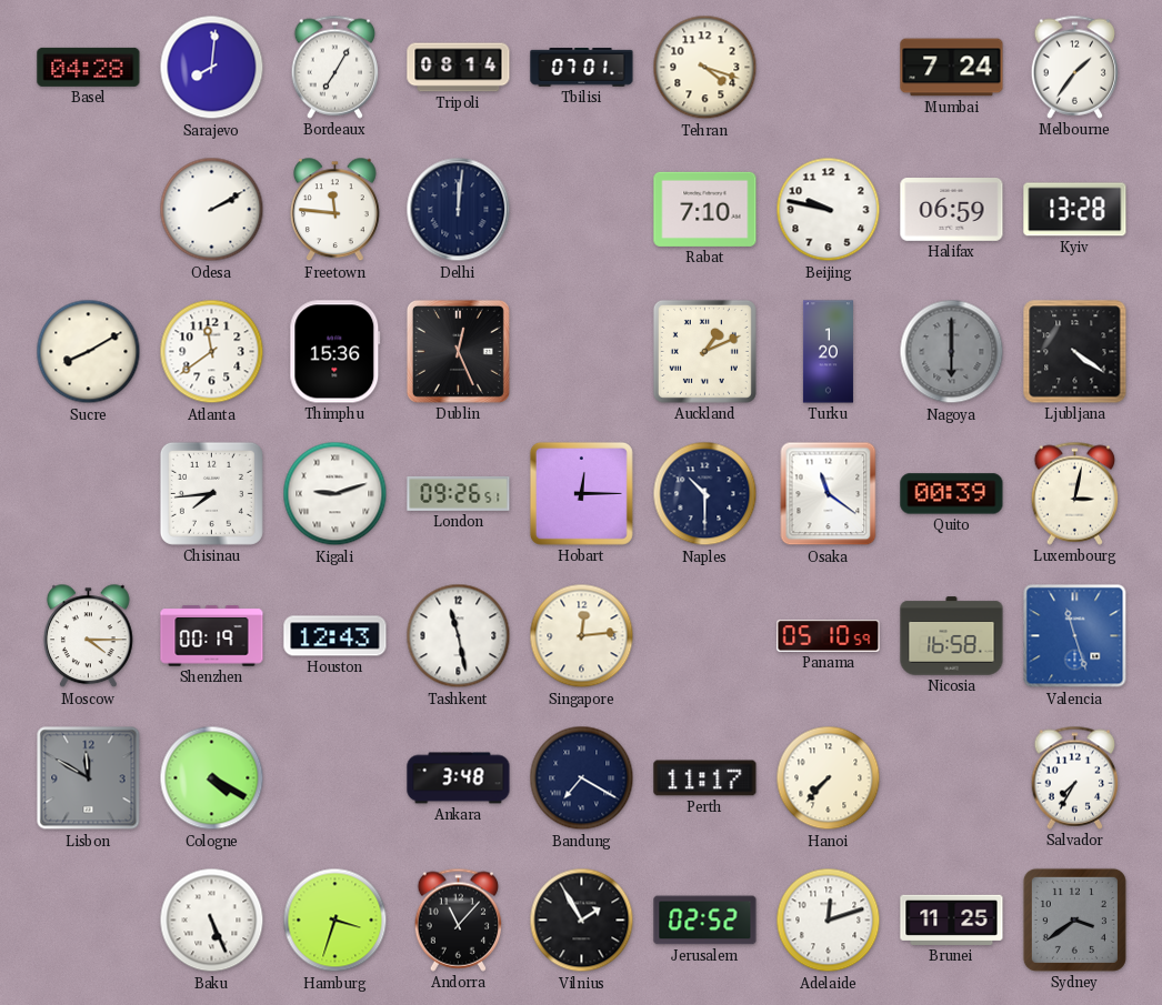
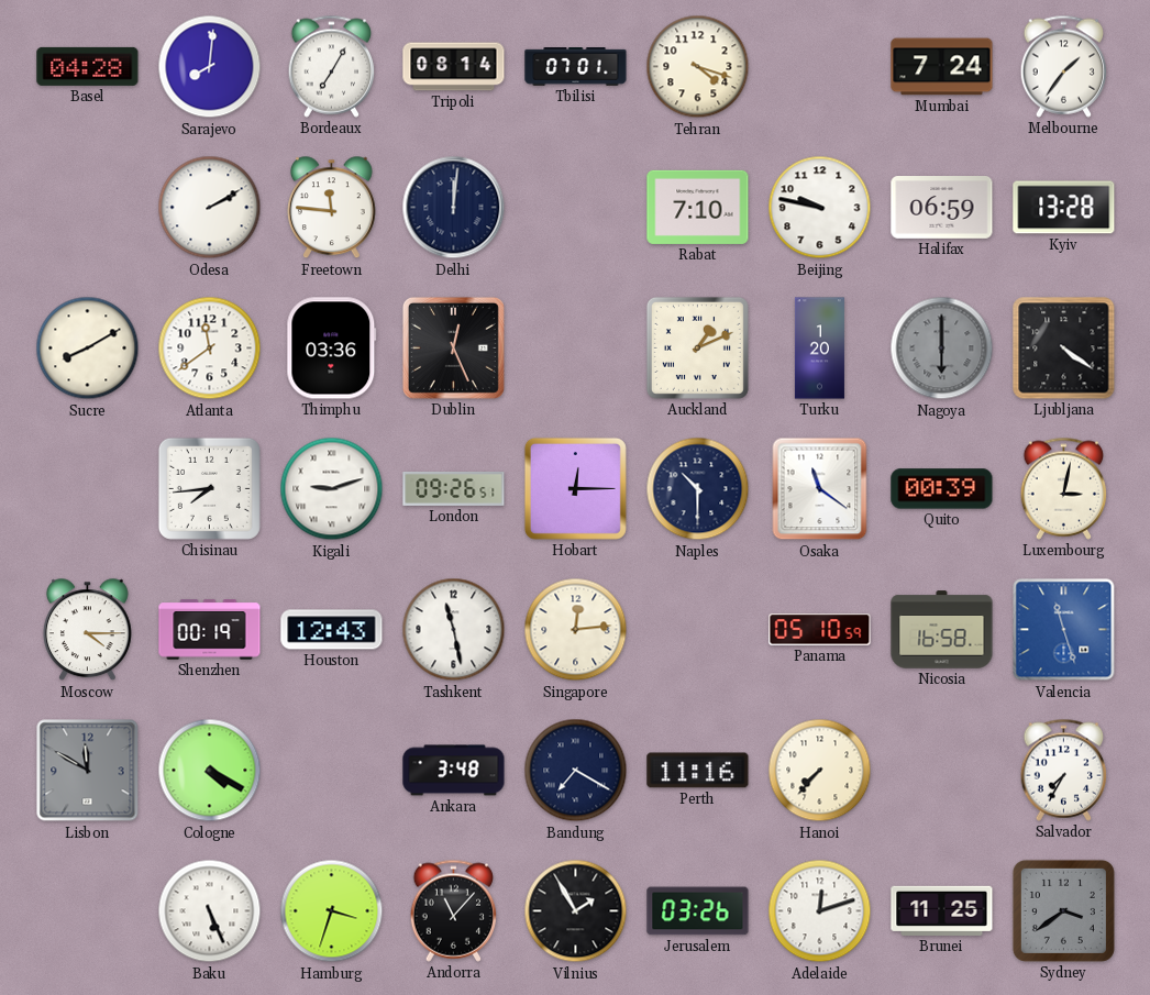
Thimphu: 15:36 -> 03:36
Perth: 11:17 -> 11:16
Jerusalem: 02:52 -> 03:26
